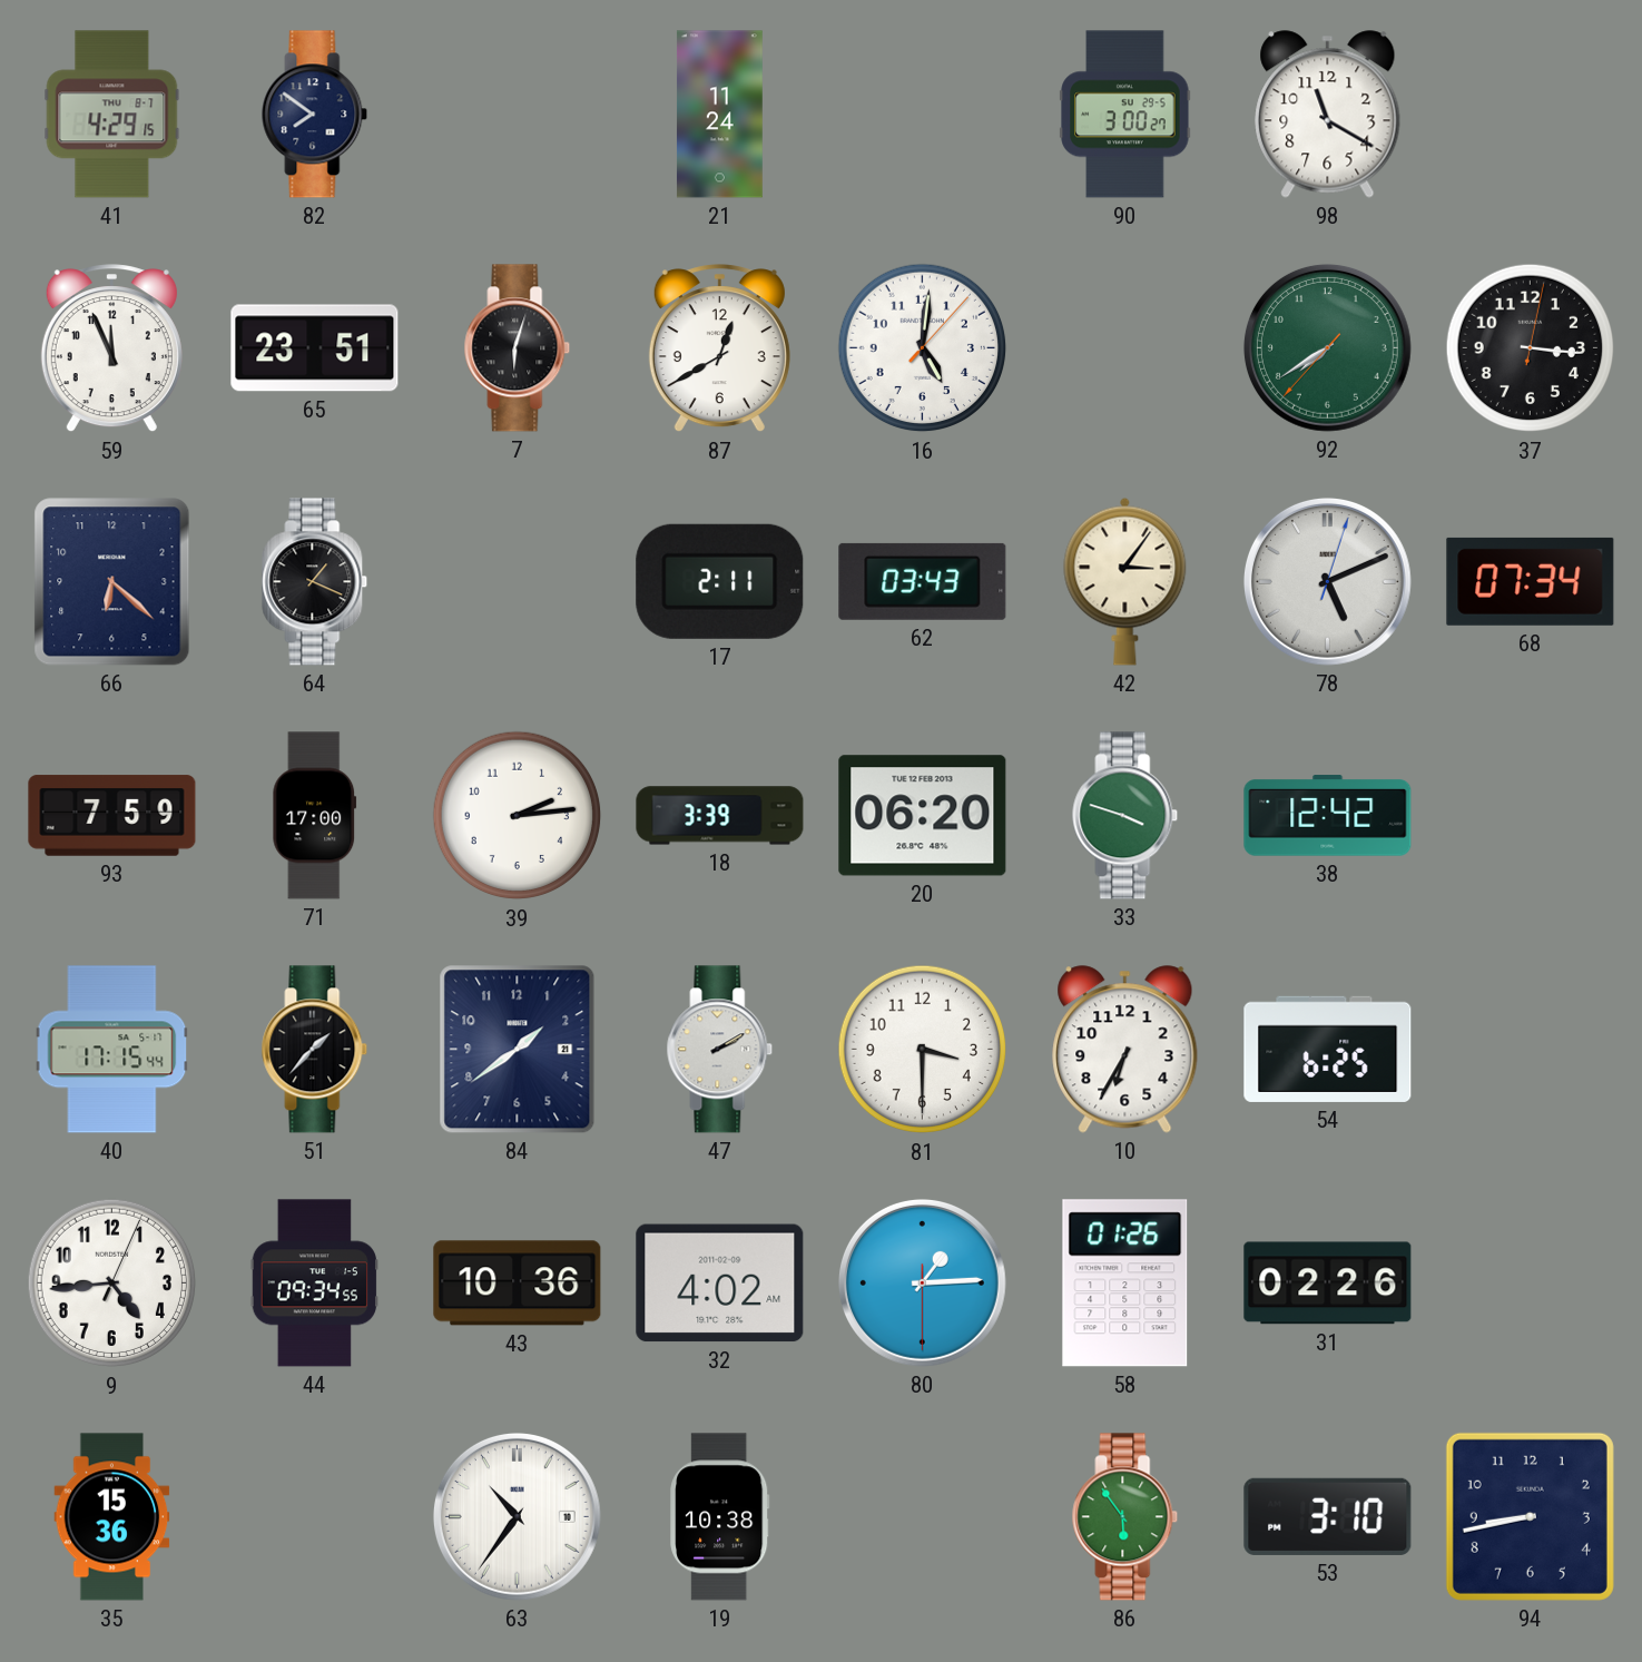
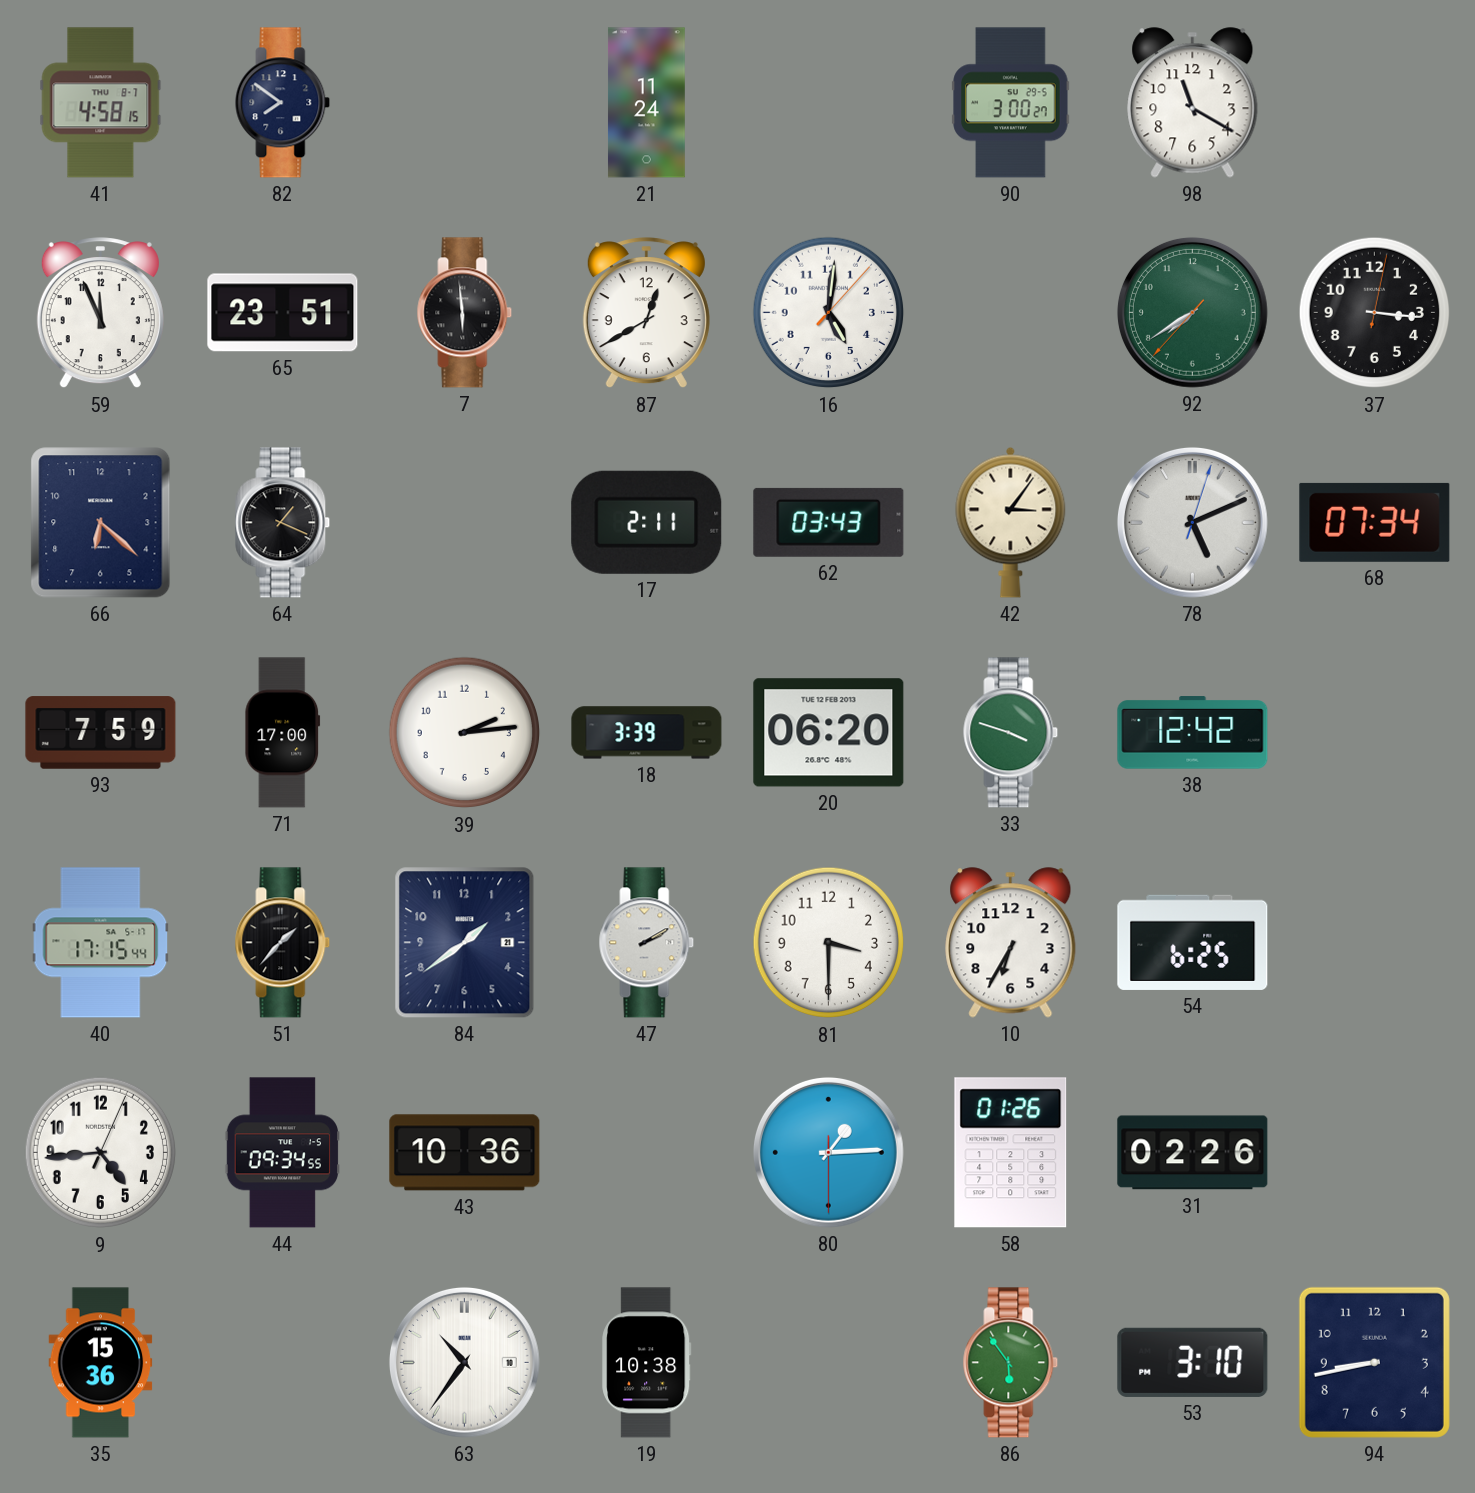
41: 4:29 -> 4:58
7: 6:03 -> 5:59
32: 4:02 -> none
